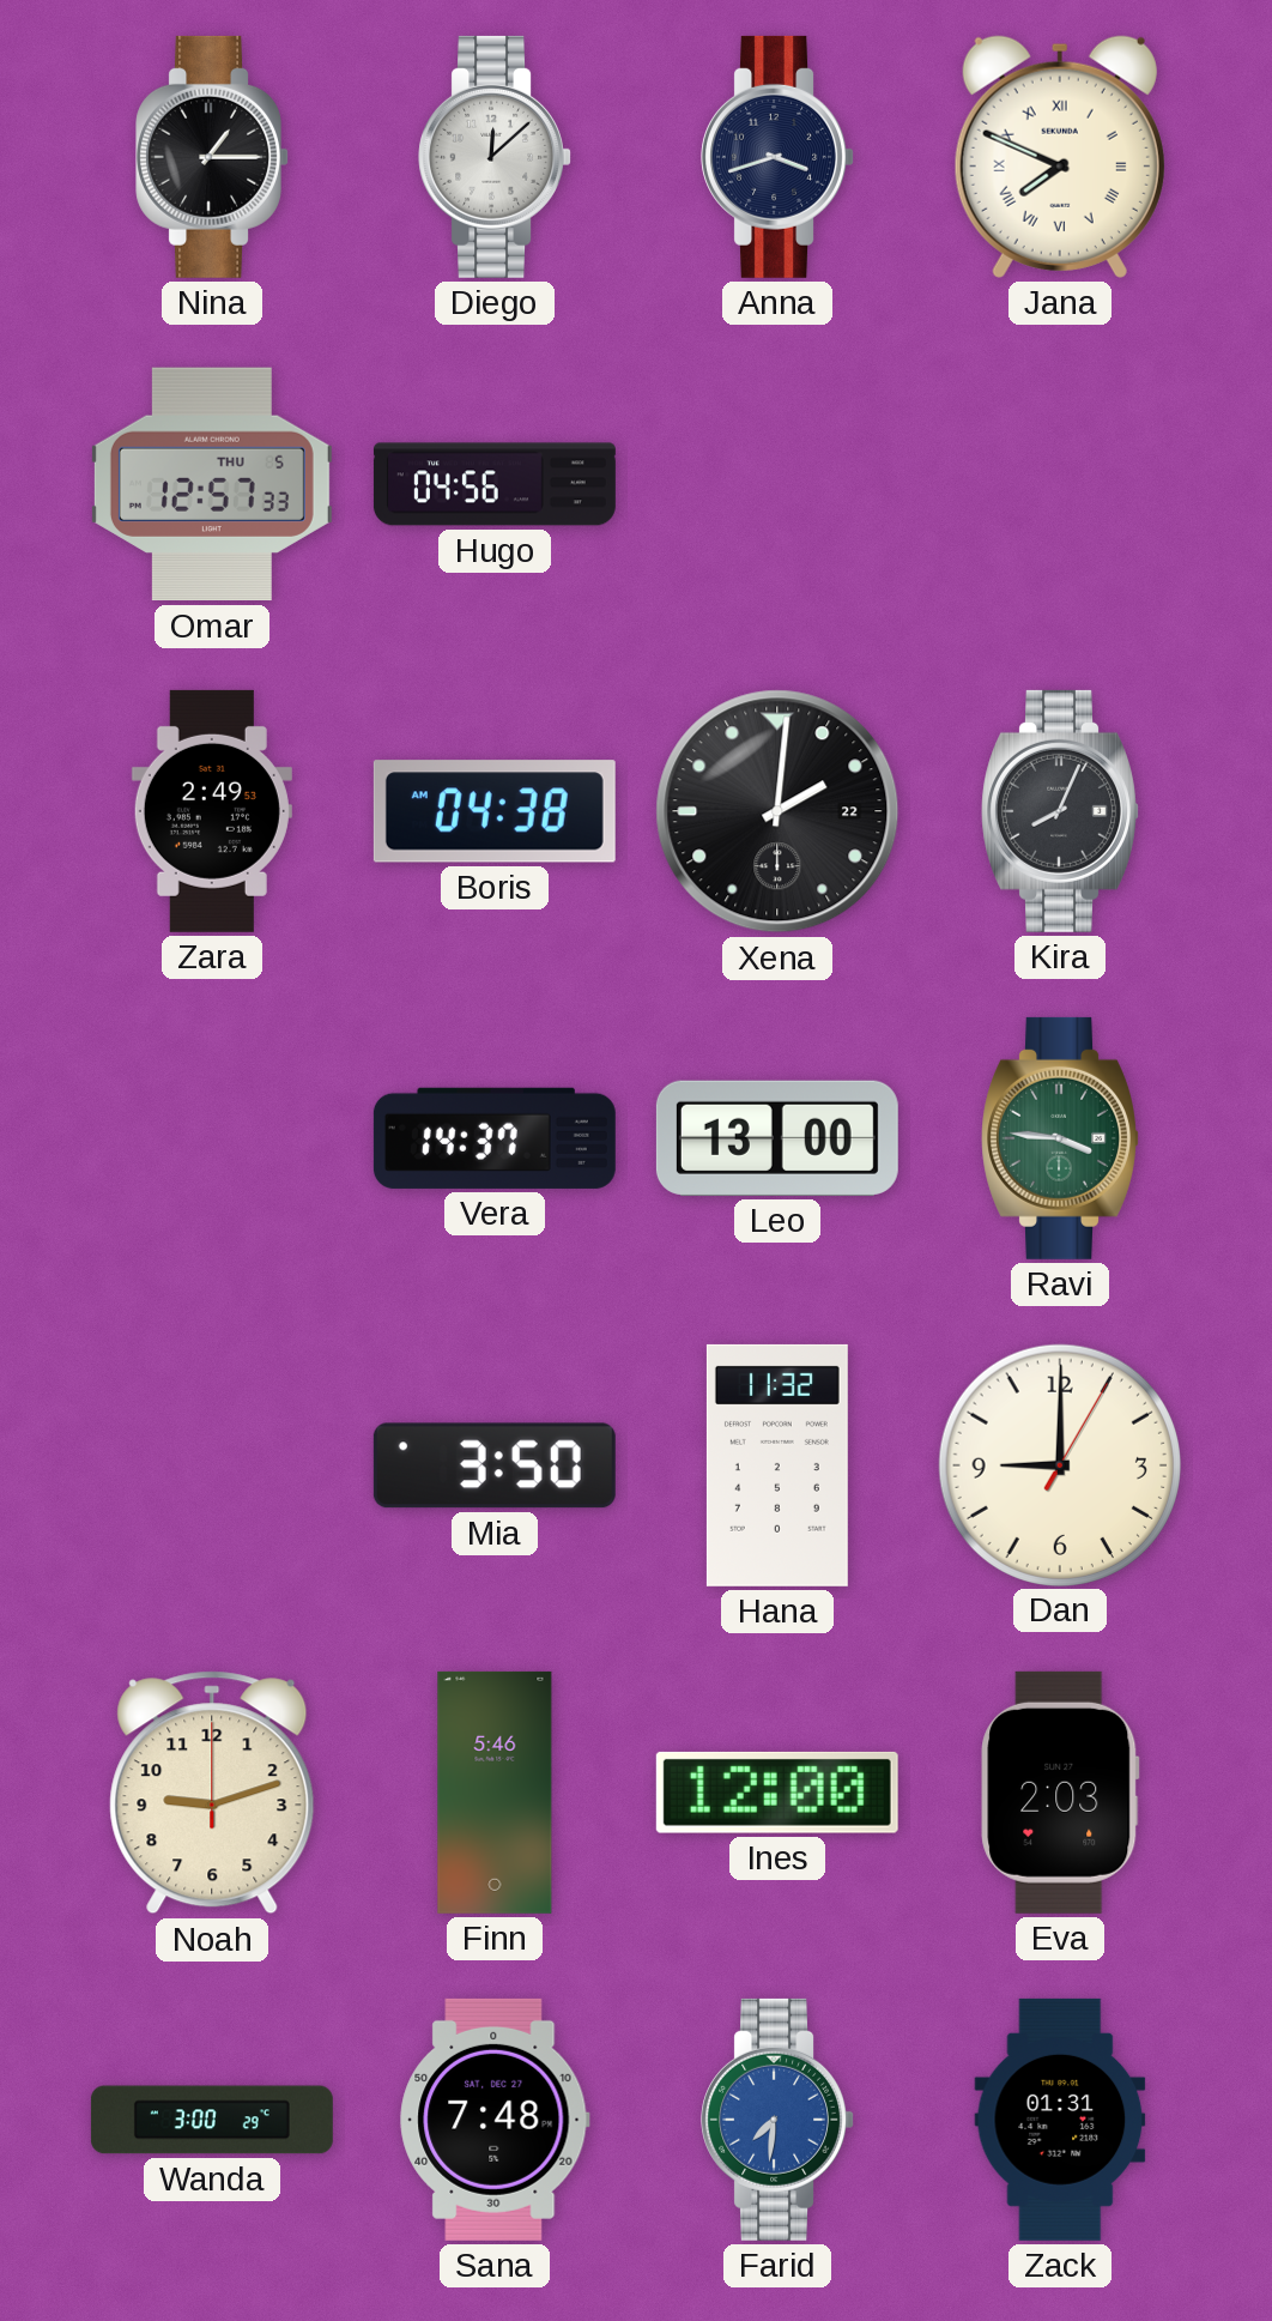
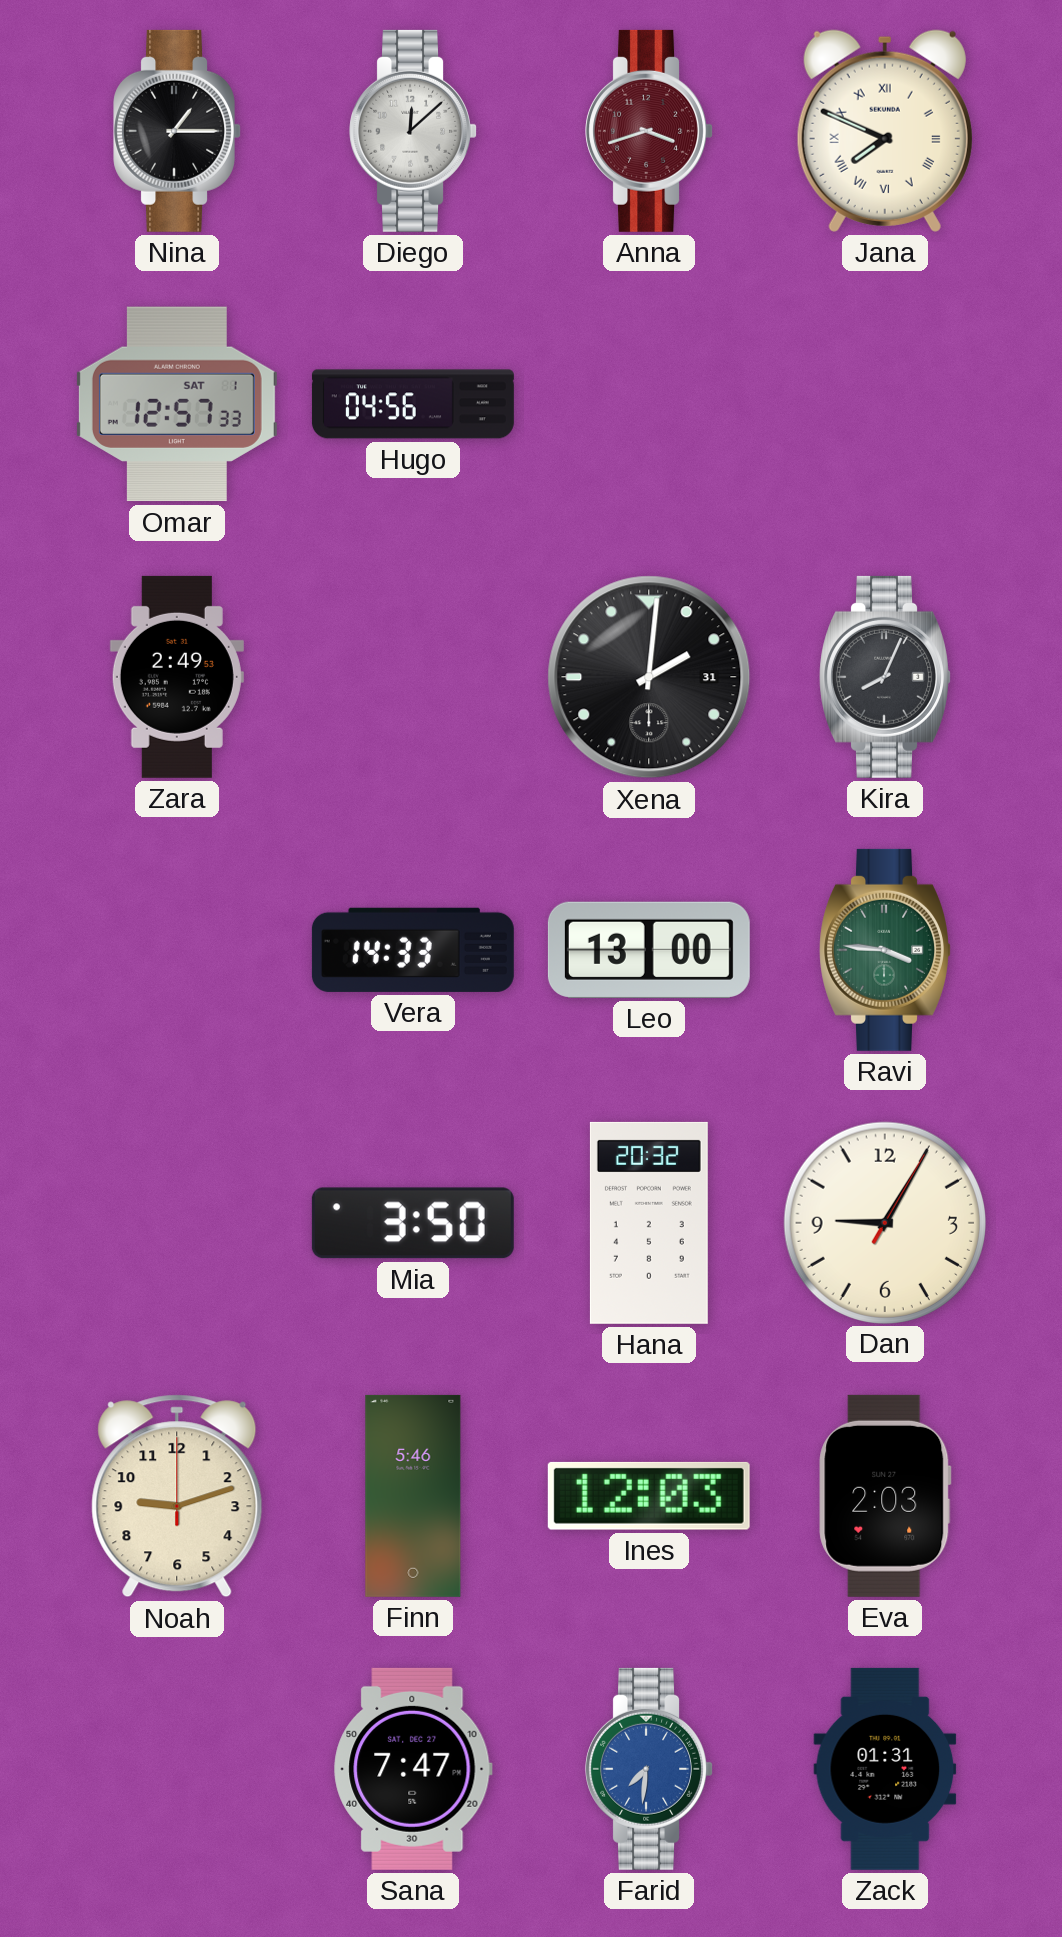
Anna dial: navy -> burgundy
Omar date: THU 5 -> SAT 1
Boris: 04:38 -> none
Xena date: 22 -> 31
Vera: 14:37 -> 14:33
Hana: 11:32 -> 20:32
Dan: 9:00 -> 9:05
Ines: 12:00 -> 12:03
Wanda: 3:00 -> none
Sana: 7:48 -> 7:47
